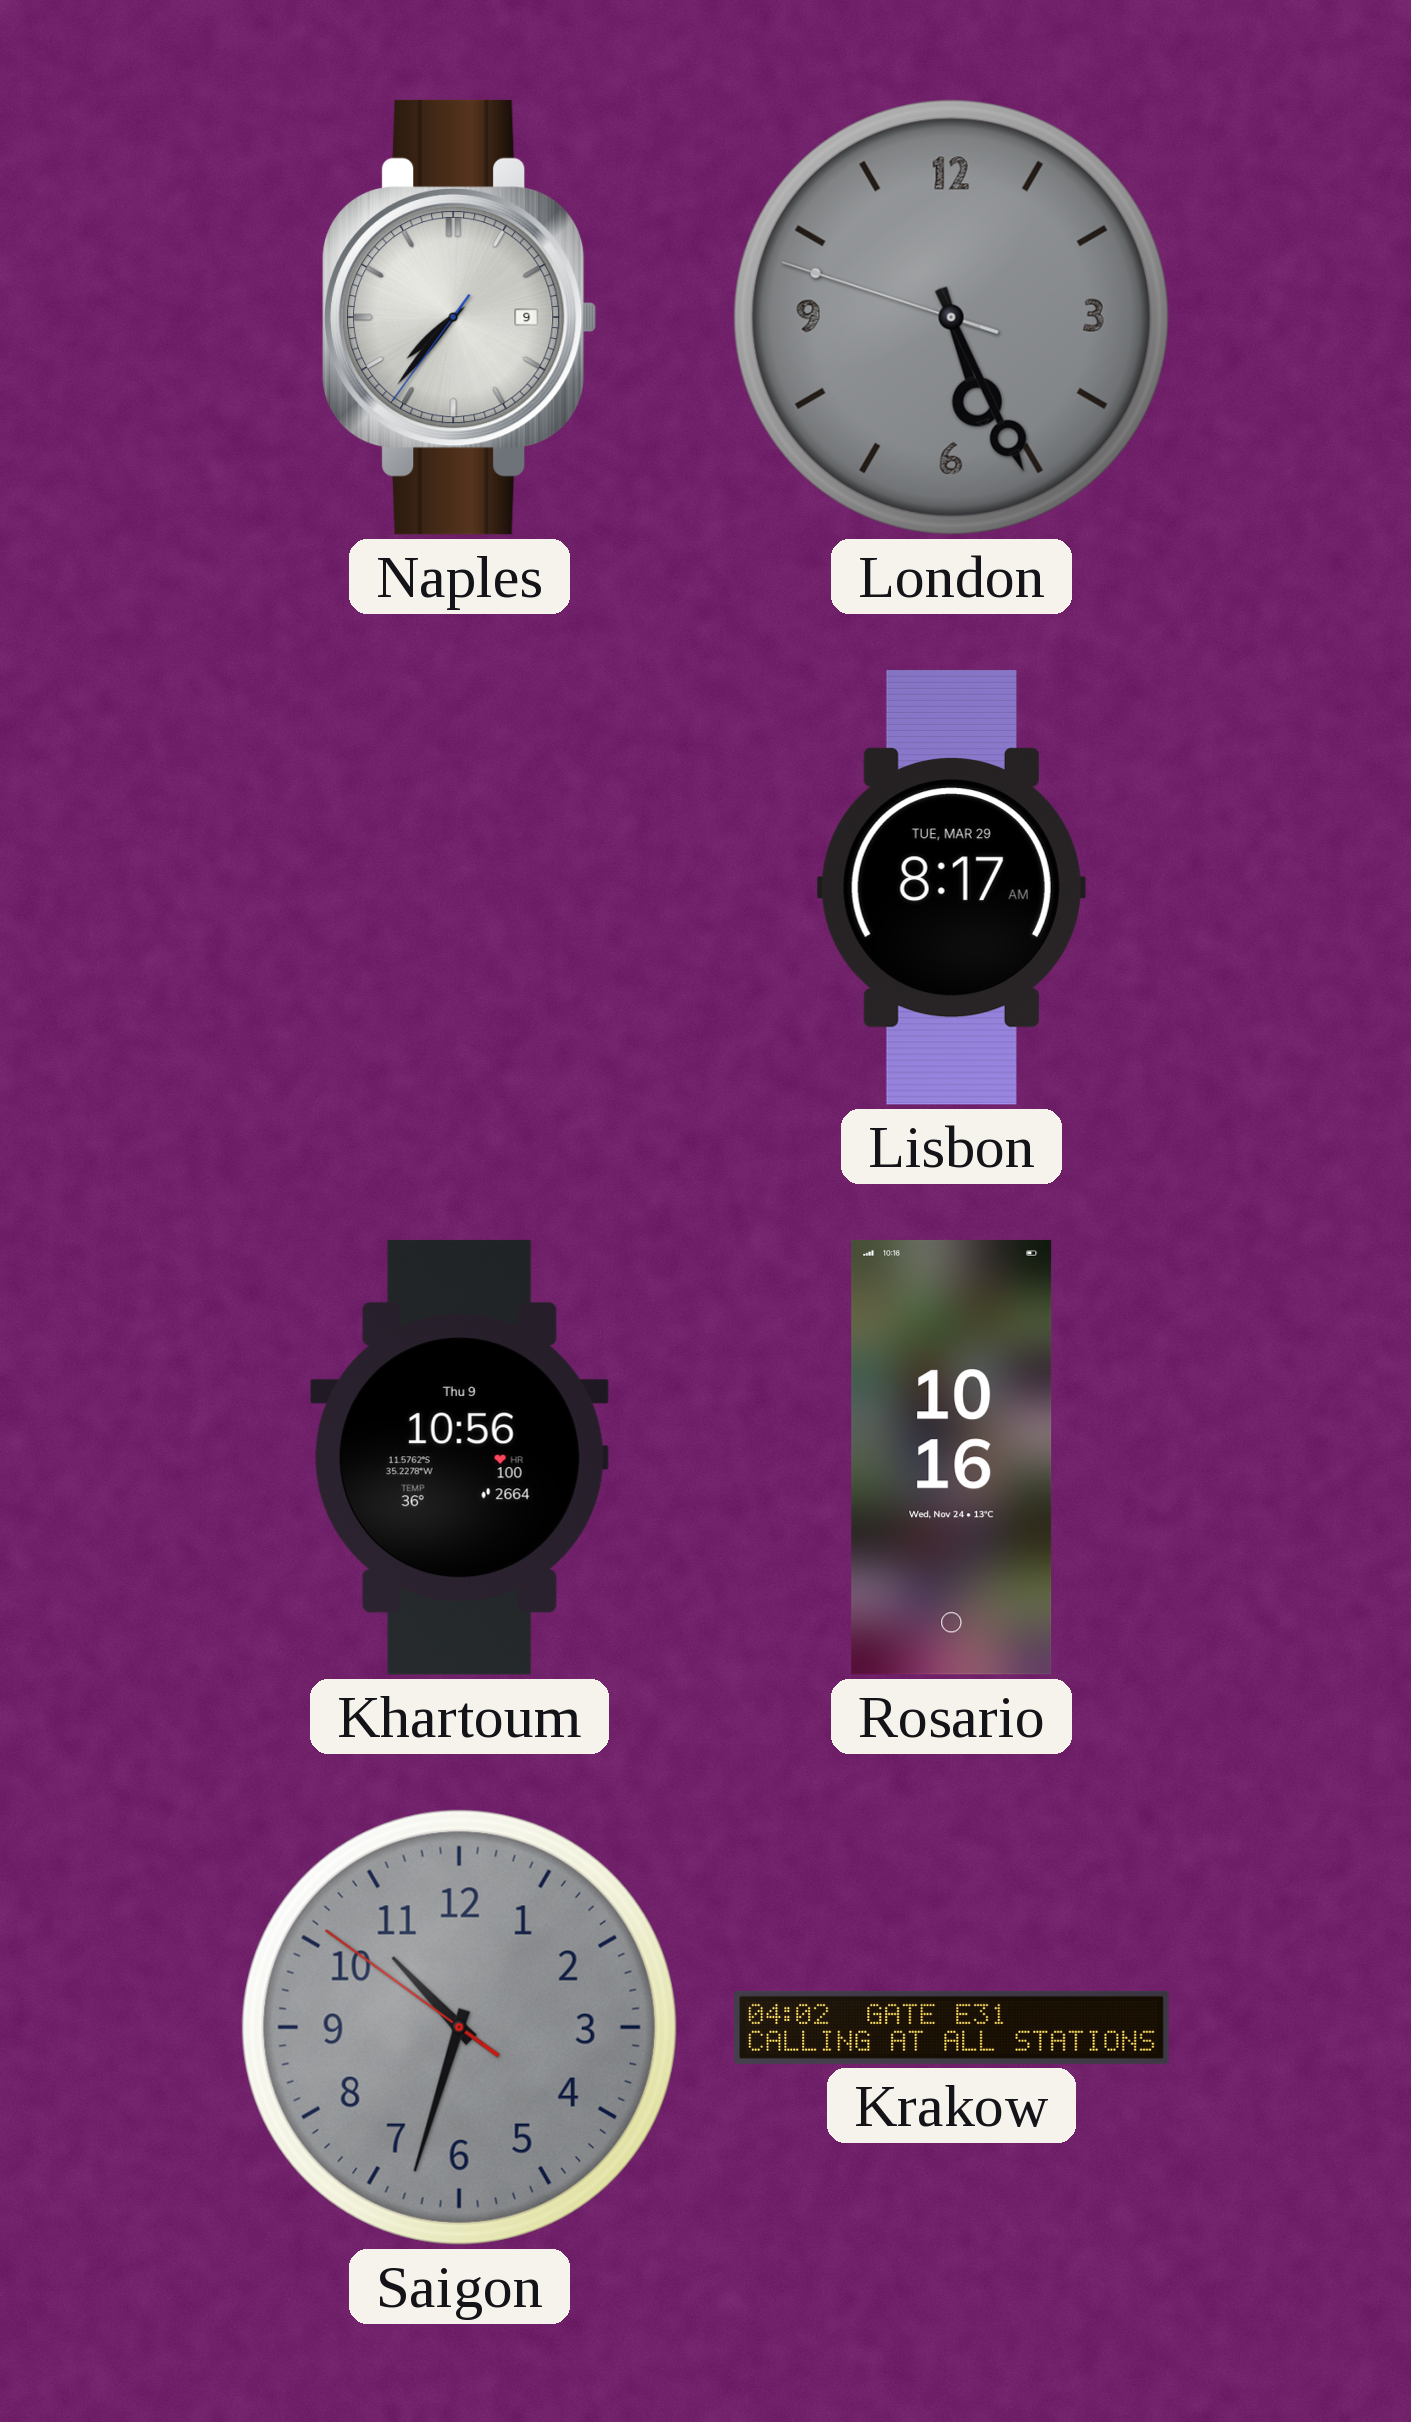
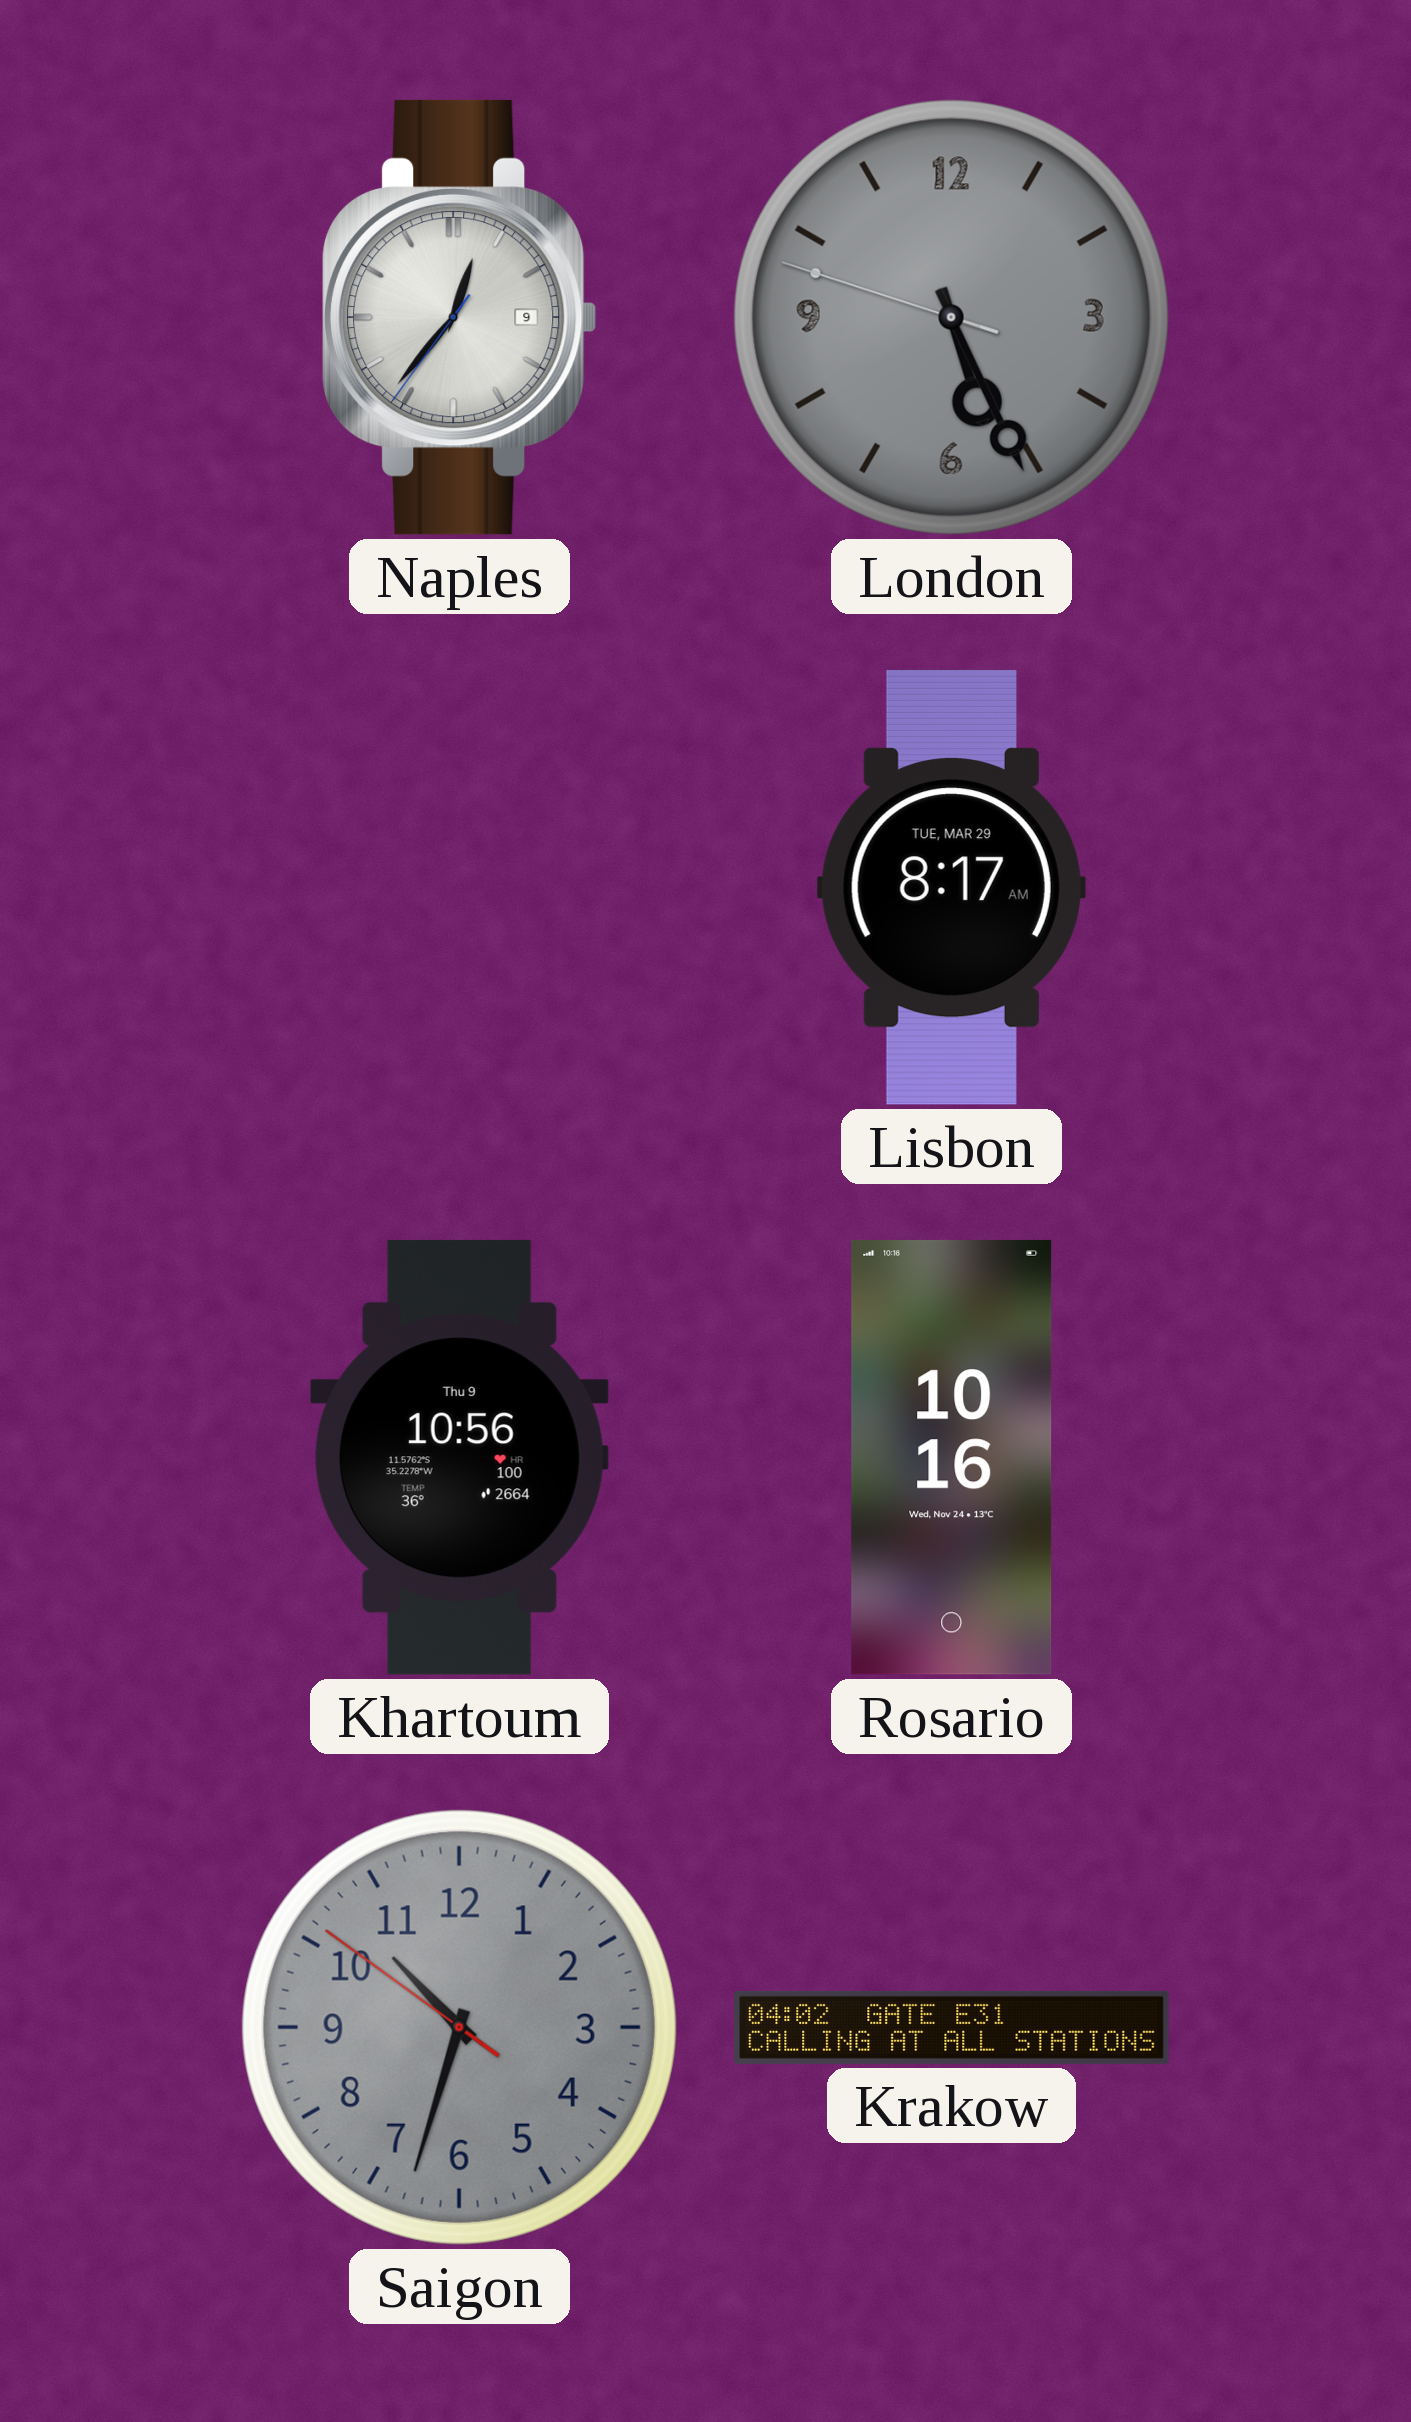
Naples: 7:36 -> 12:36
